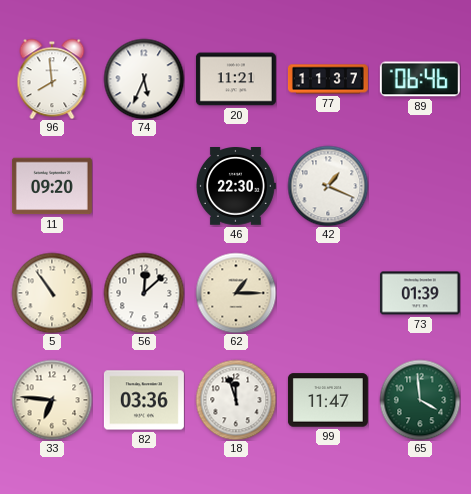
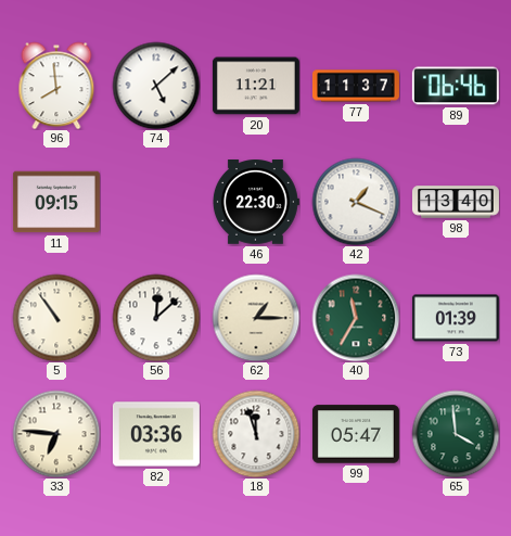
74: 5:34 -> 5:08
11: 09:20 -> 09:15
98: none -> 13:40
40: none -> 11:35
99: 11:47 -> 05:47
